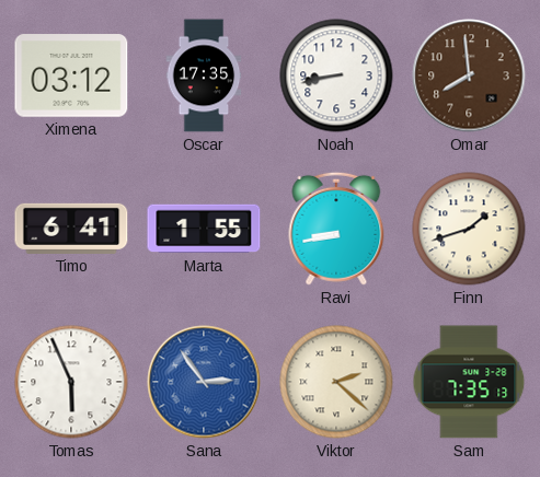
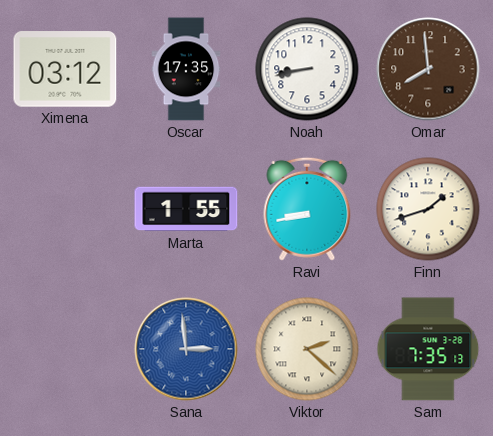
Timo: 6:41 -> none
Tomas: 5:56 -> none
Sana: 2:54 -> 2:59
